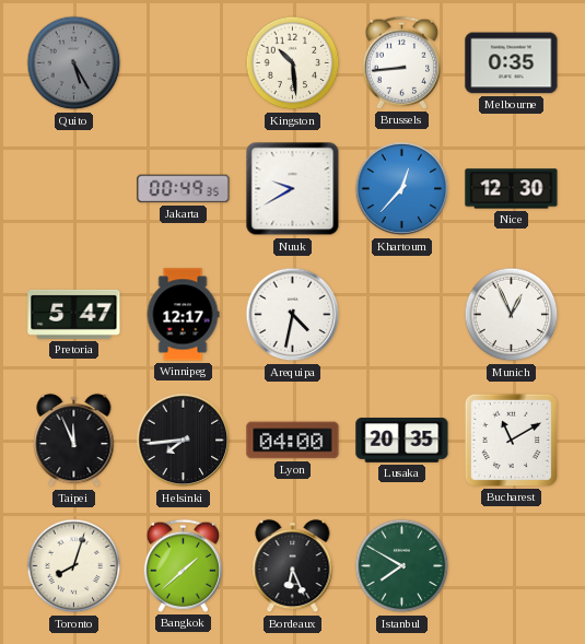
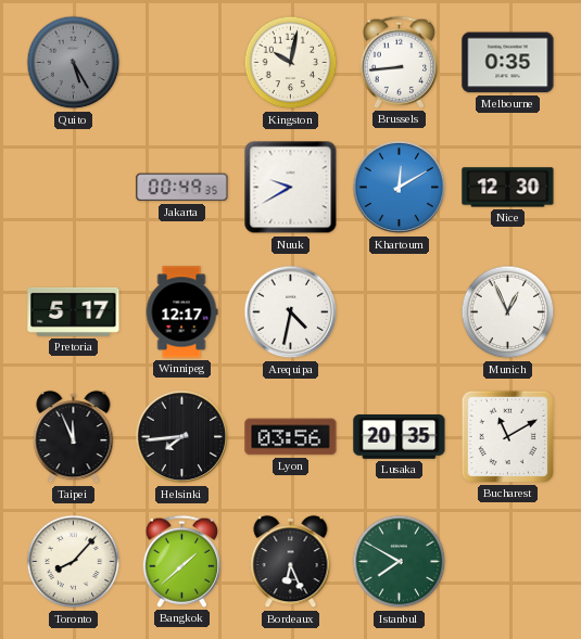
Kingston: 10:29 -> 10:02
Khartoum: 12:37 -> 12:10
Pretoria: 5:47 -> 5:17
Lyon: 04:00 -> 03:56
Toronto: 8:03 -> 8:07
